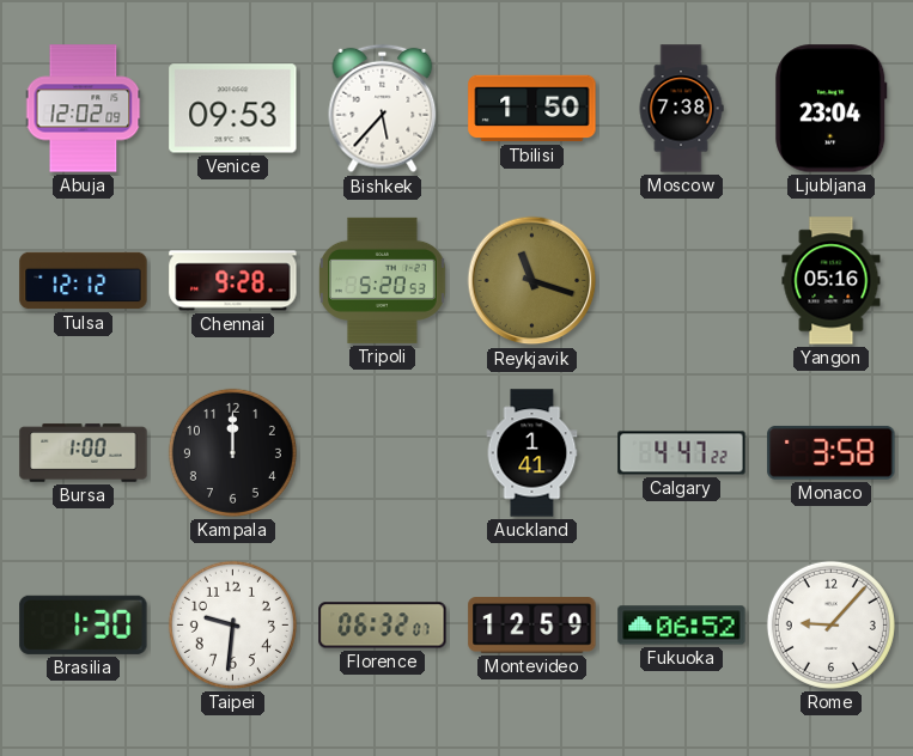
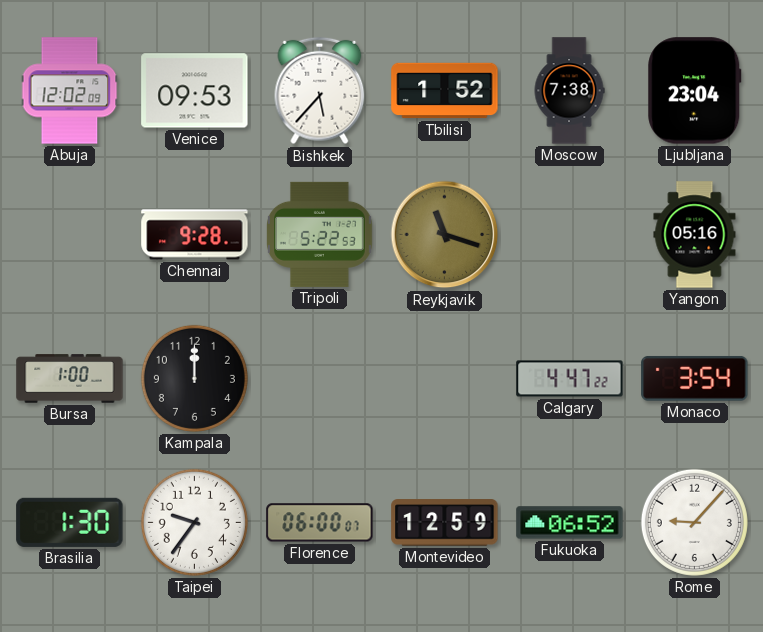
Tbilisi: 1:50 -> 1:52
Tulsa: 12:12 -> none
Tripoli: 5:20 -> 5:22
Auckland: 1:41 -> none
Monaco: 3:58 -> 3:54
Taipei: 9:31 -> 9:36
Florence: 06:32 -> 06:00
